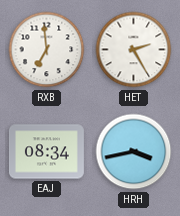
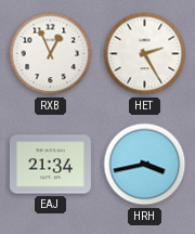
RXB: 6:59 -> 12:56
EAJ: 08:34 -> 21:34
